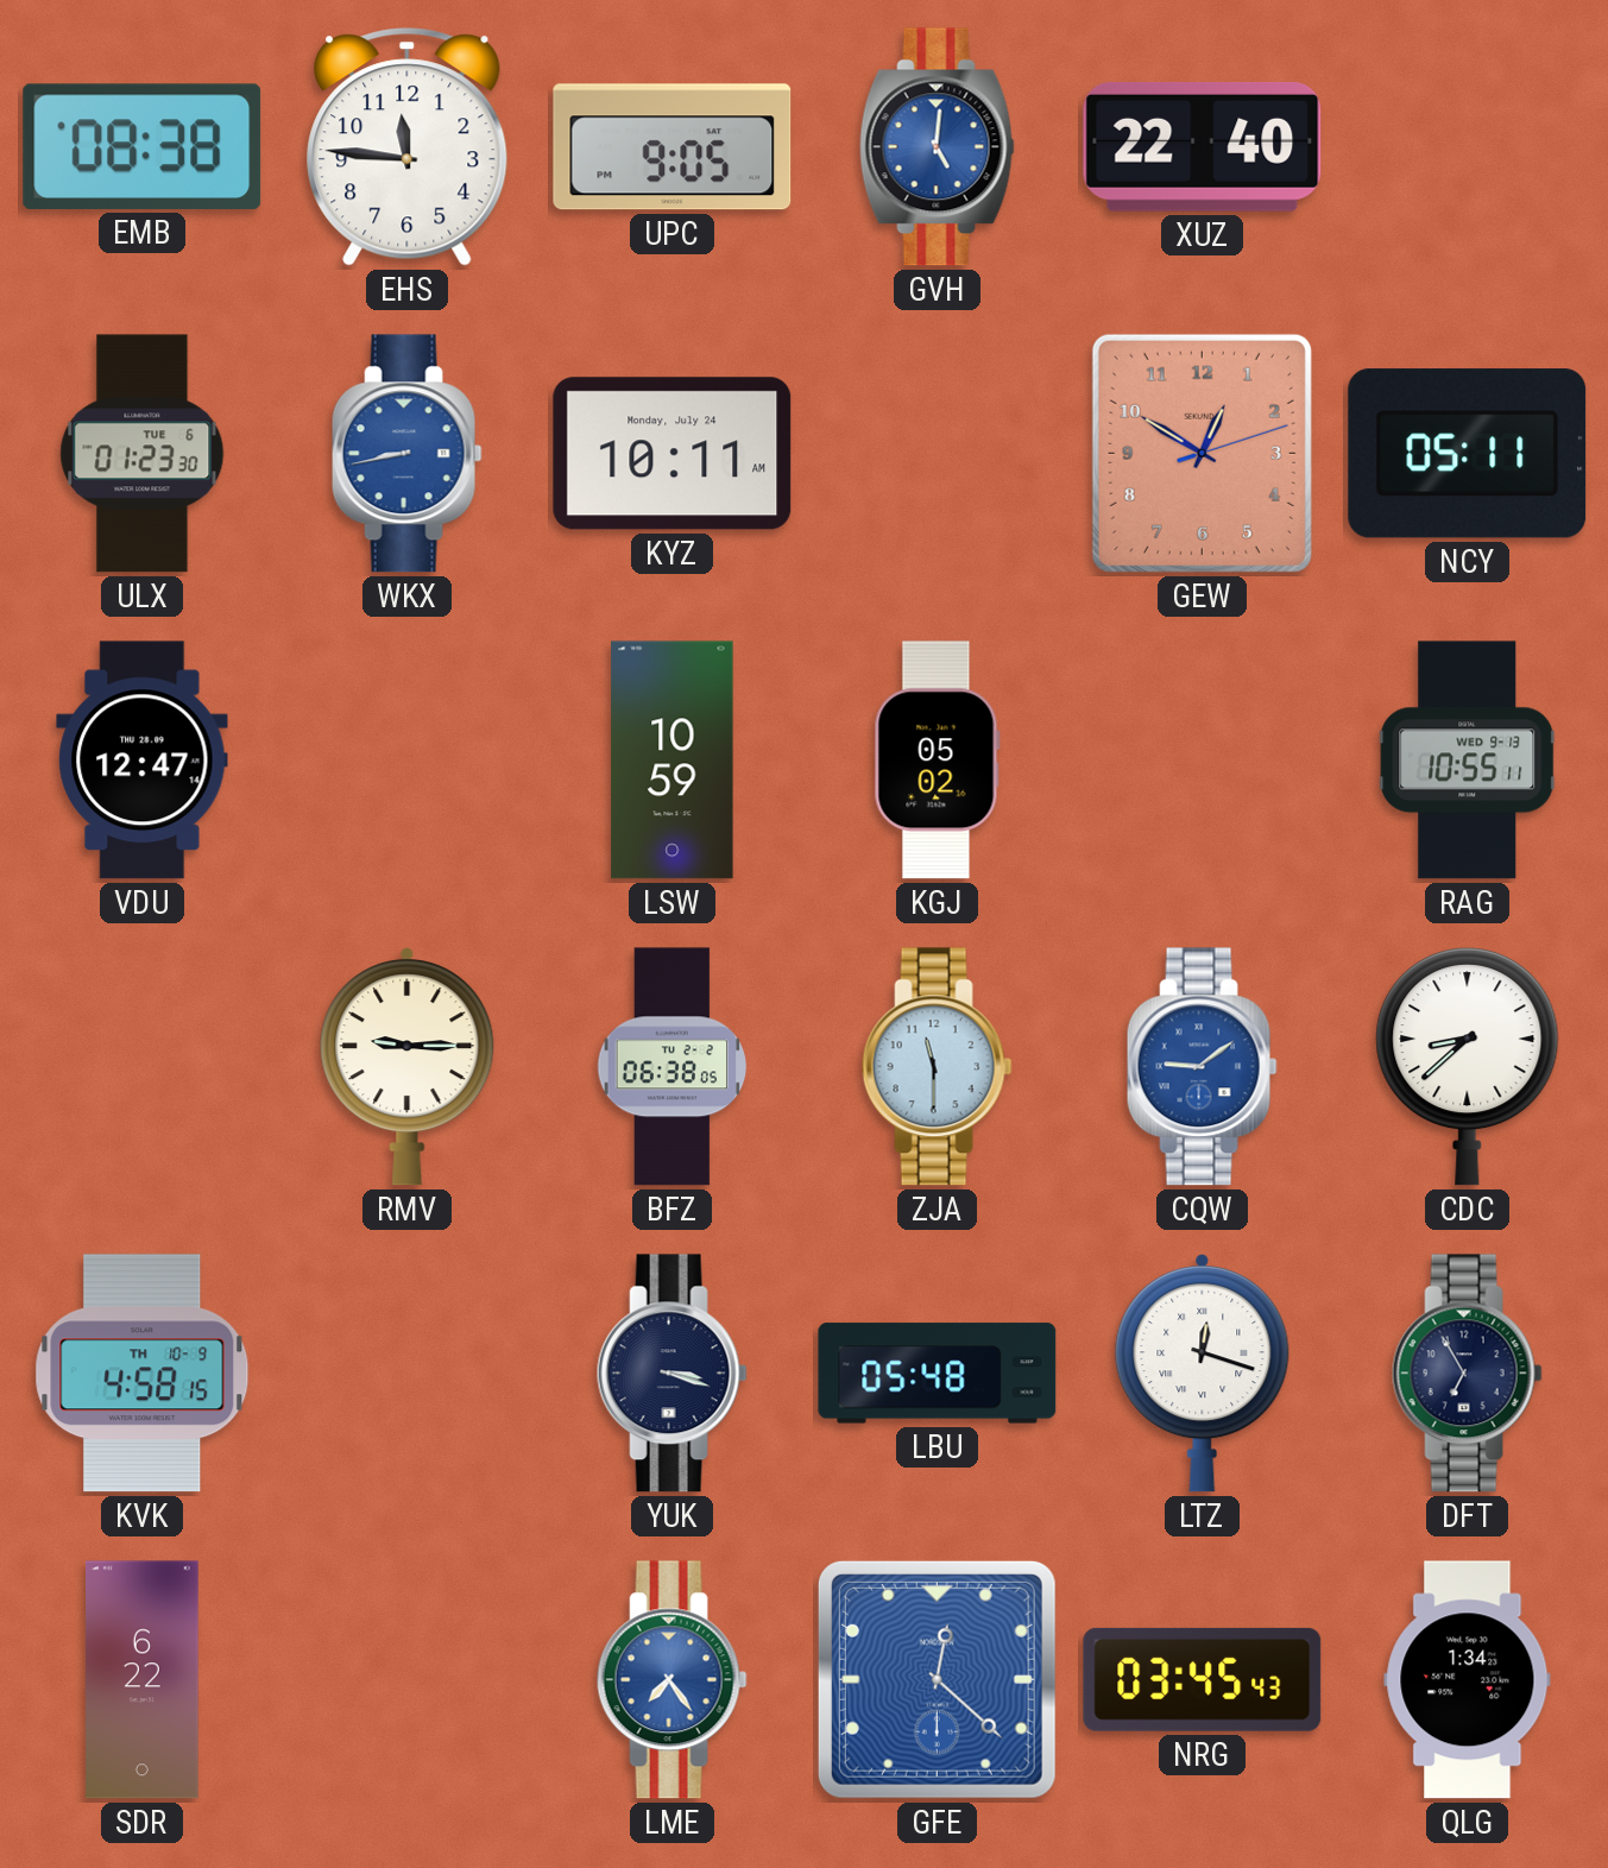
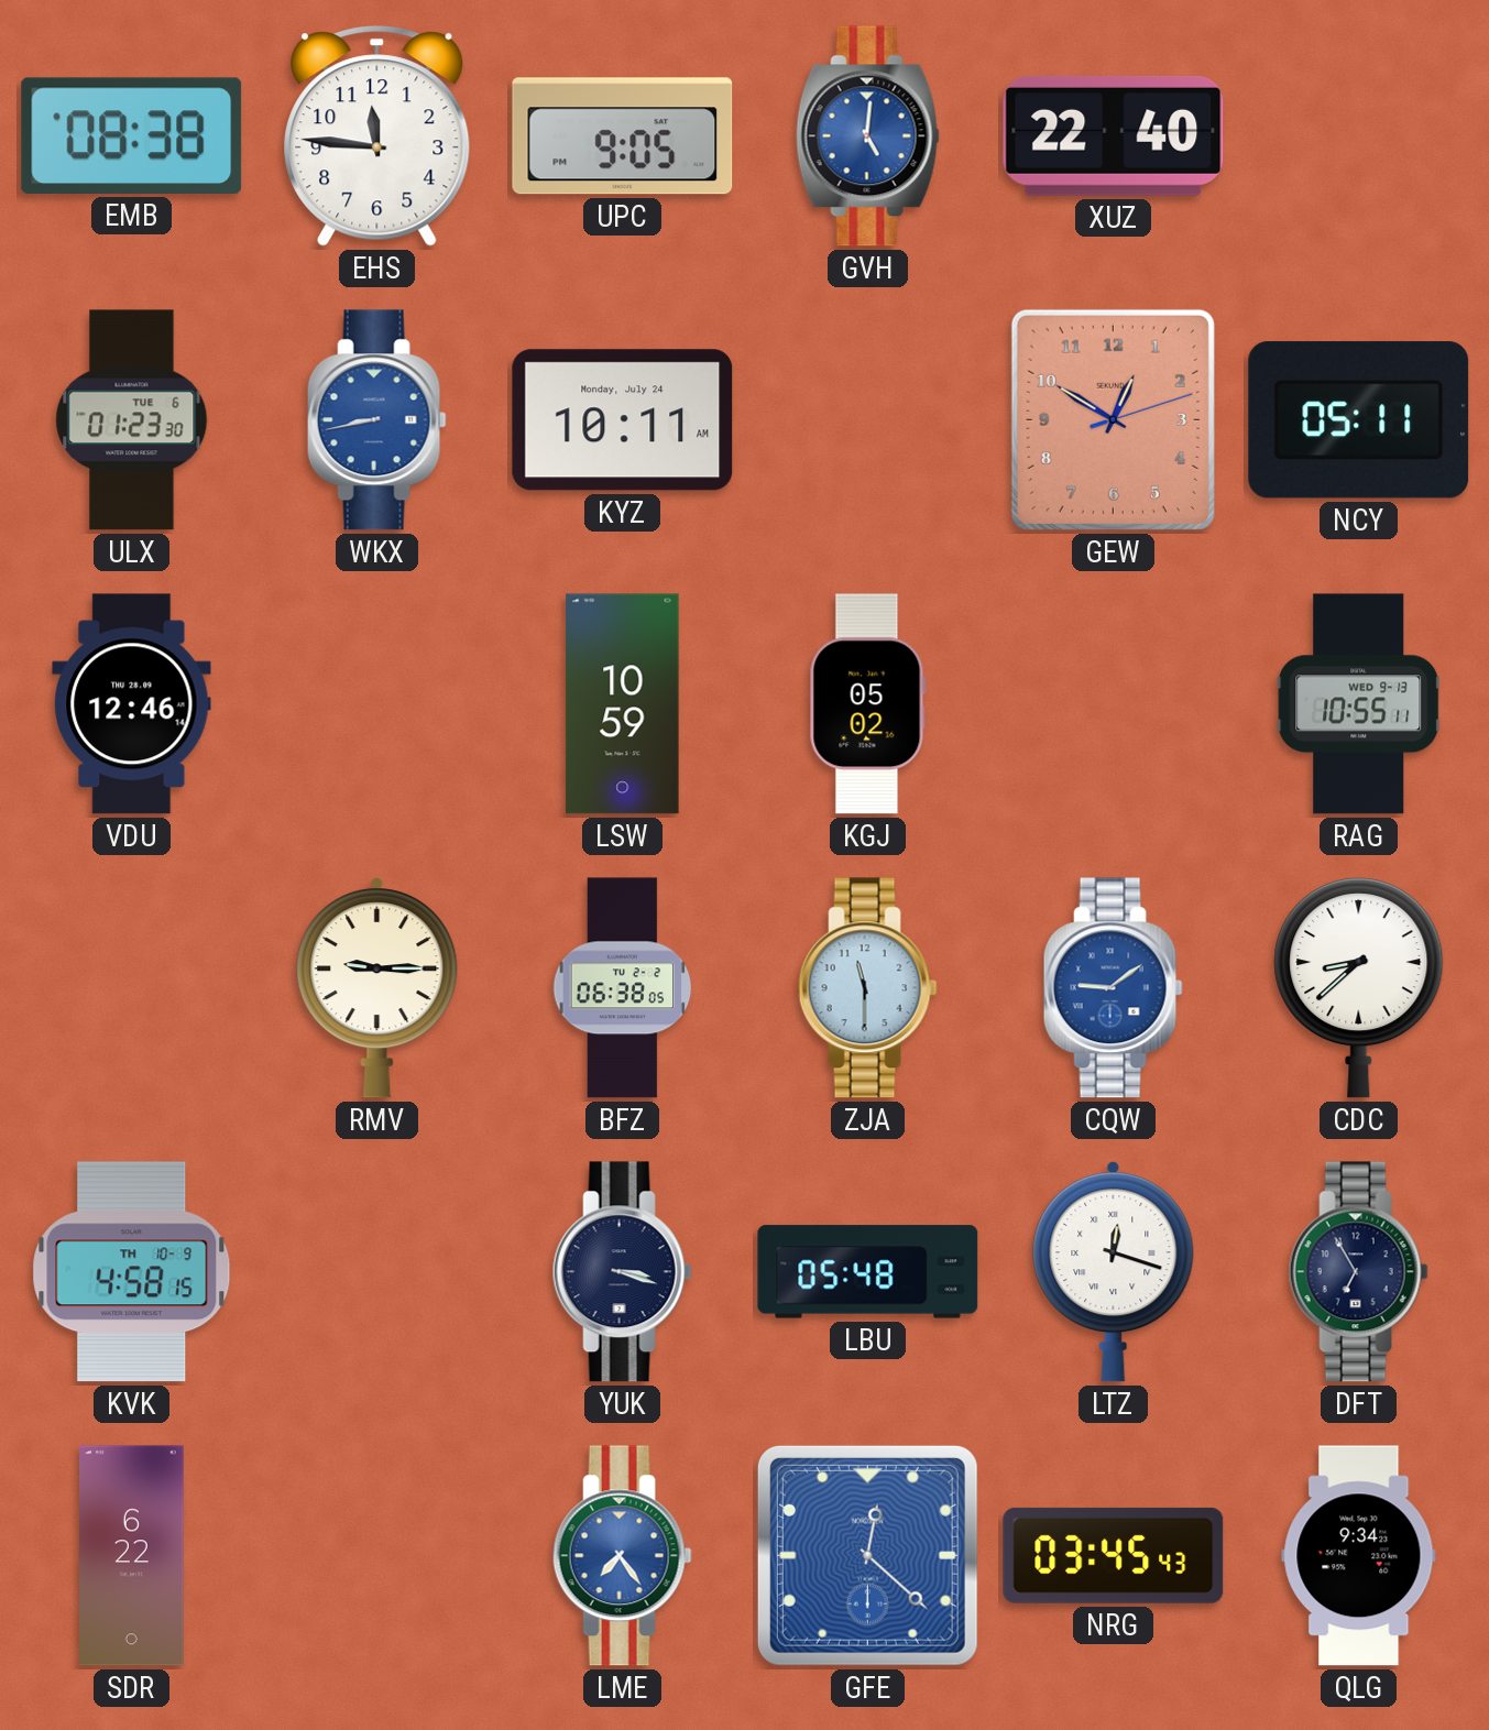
VDU: 12:47 -> 12:46
QLG: 1:34 -> 9:34
